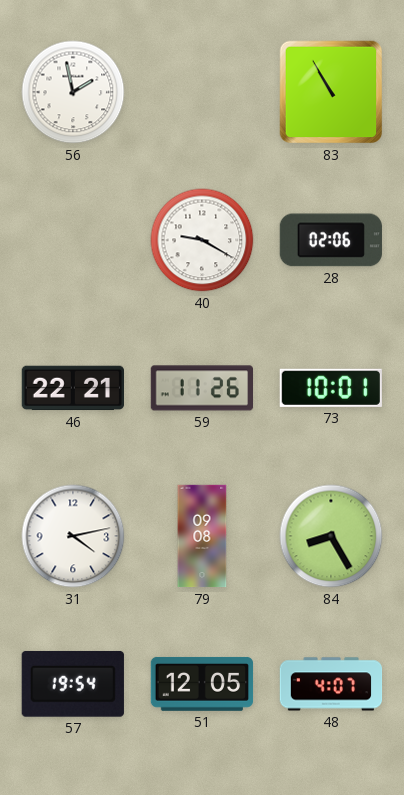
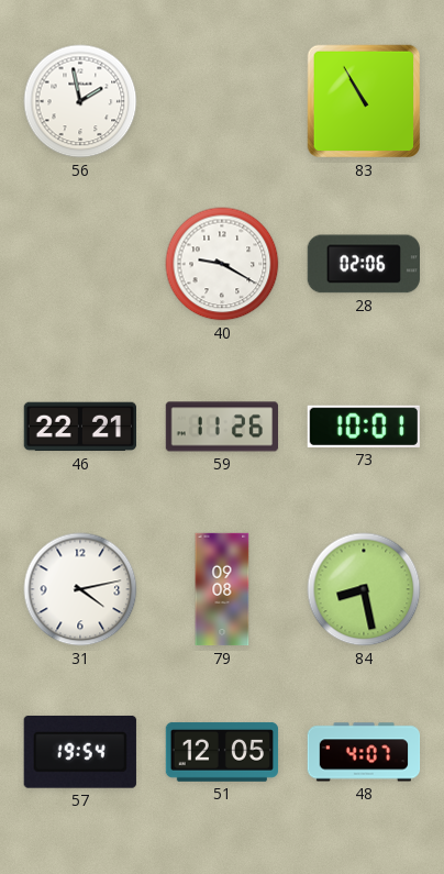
84: 8:25 -> 8:28
